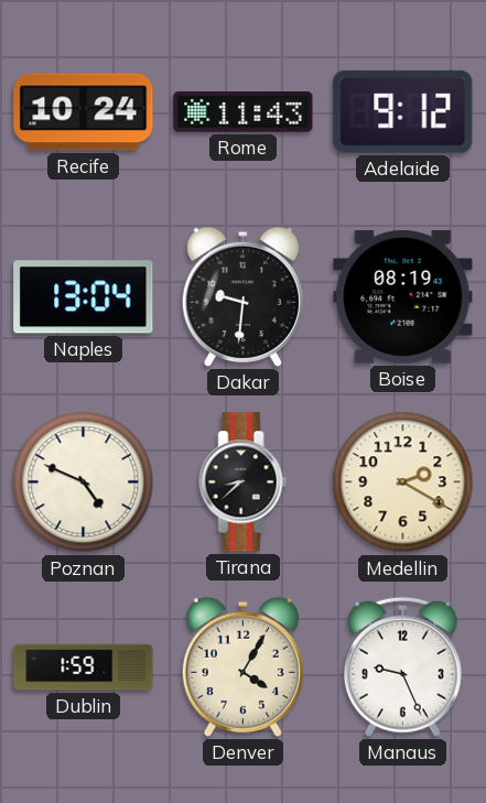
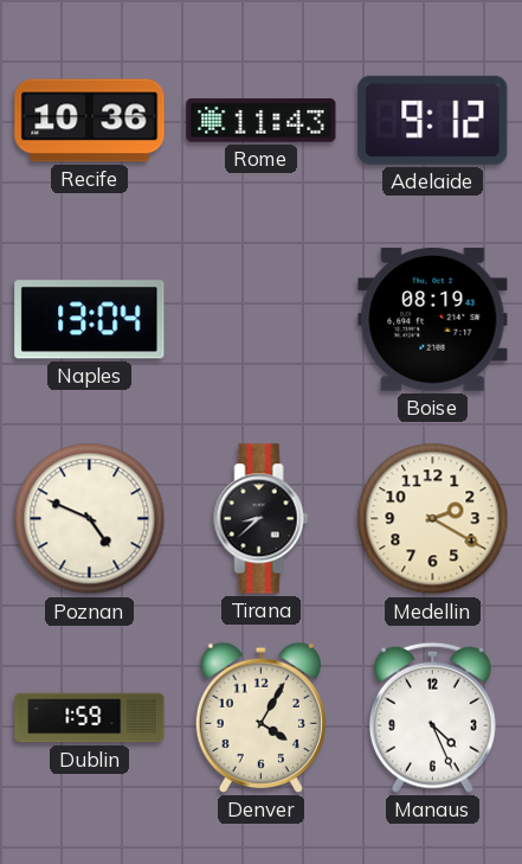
Recife: 10:24 -> 10:36
Dakar: 9:31 -> none
Manaus: 9:26 -> 4:26
